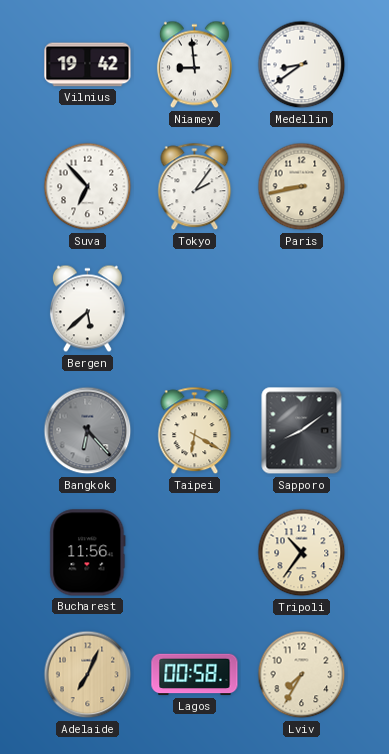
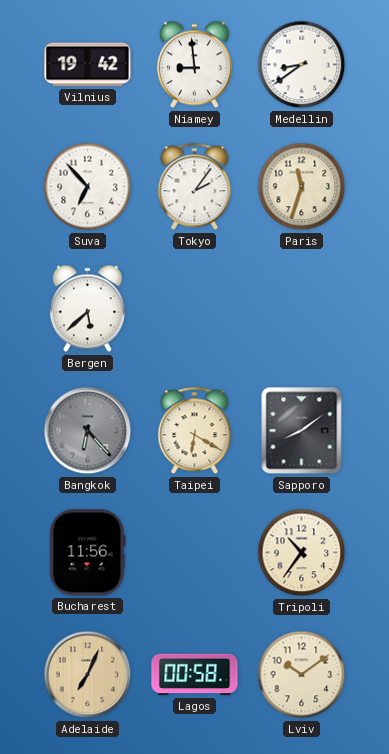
Paris: 8:43 -> 11:33
Lviv: 7:35 -> 10:09
